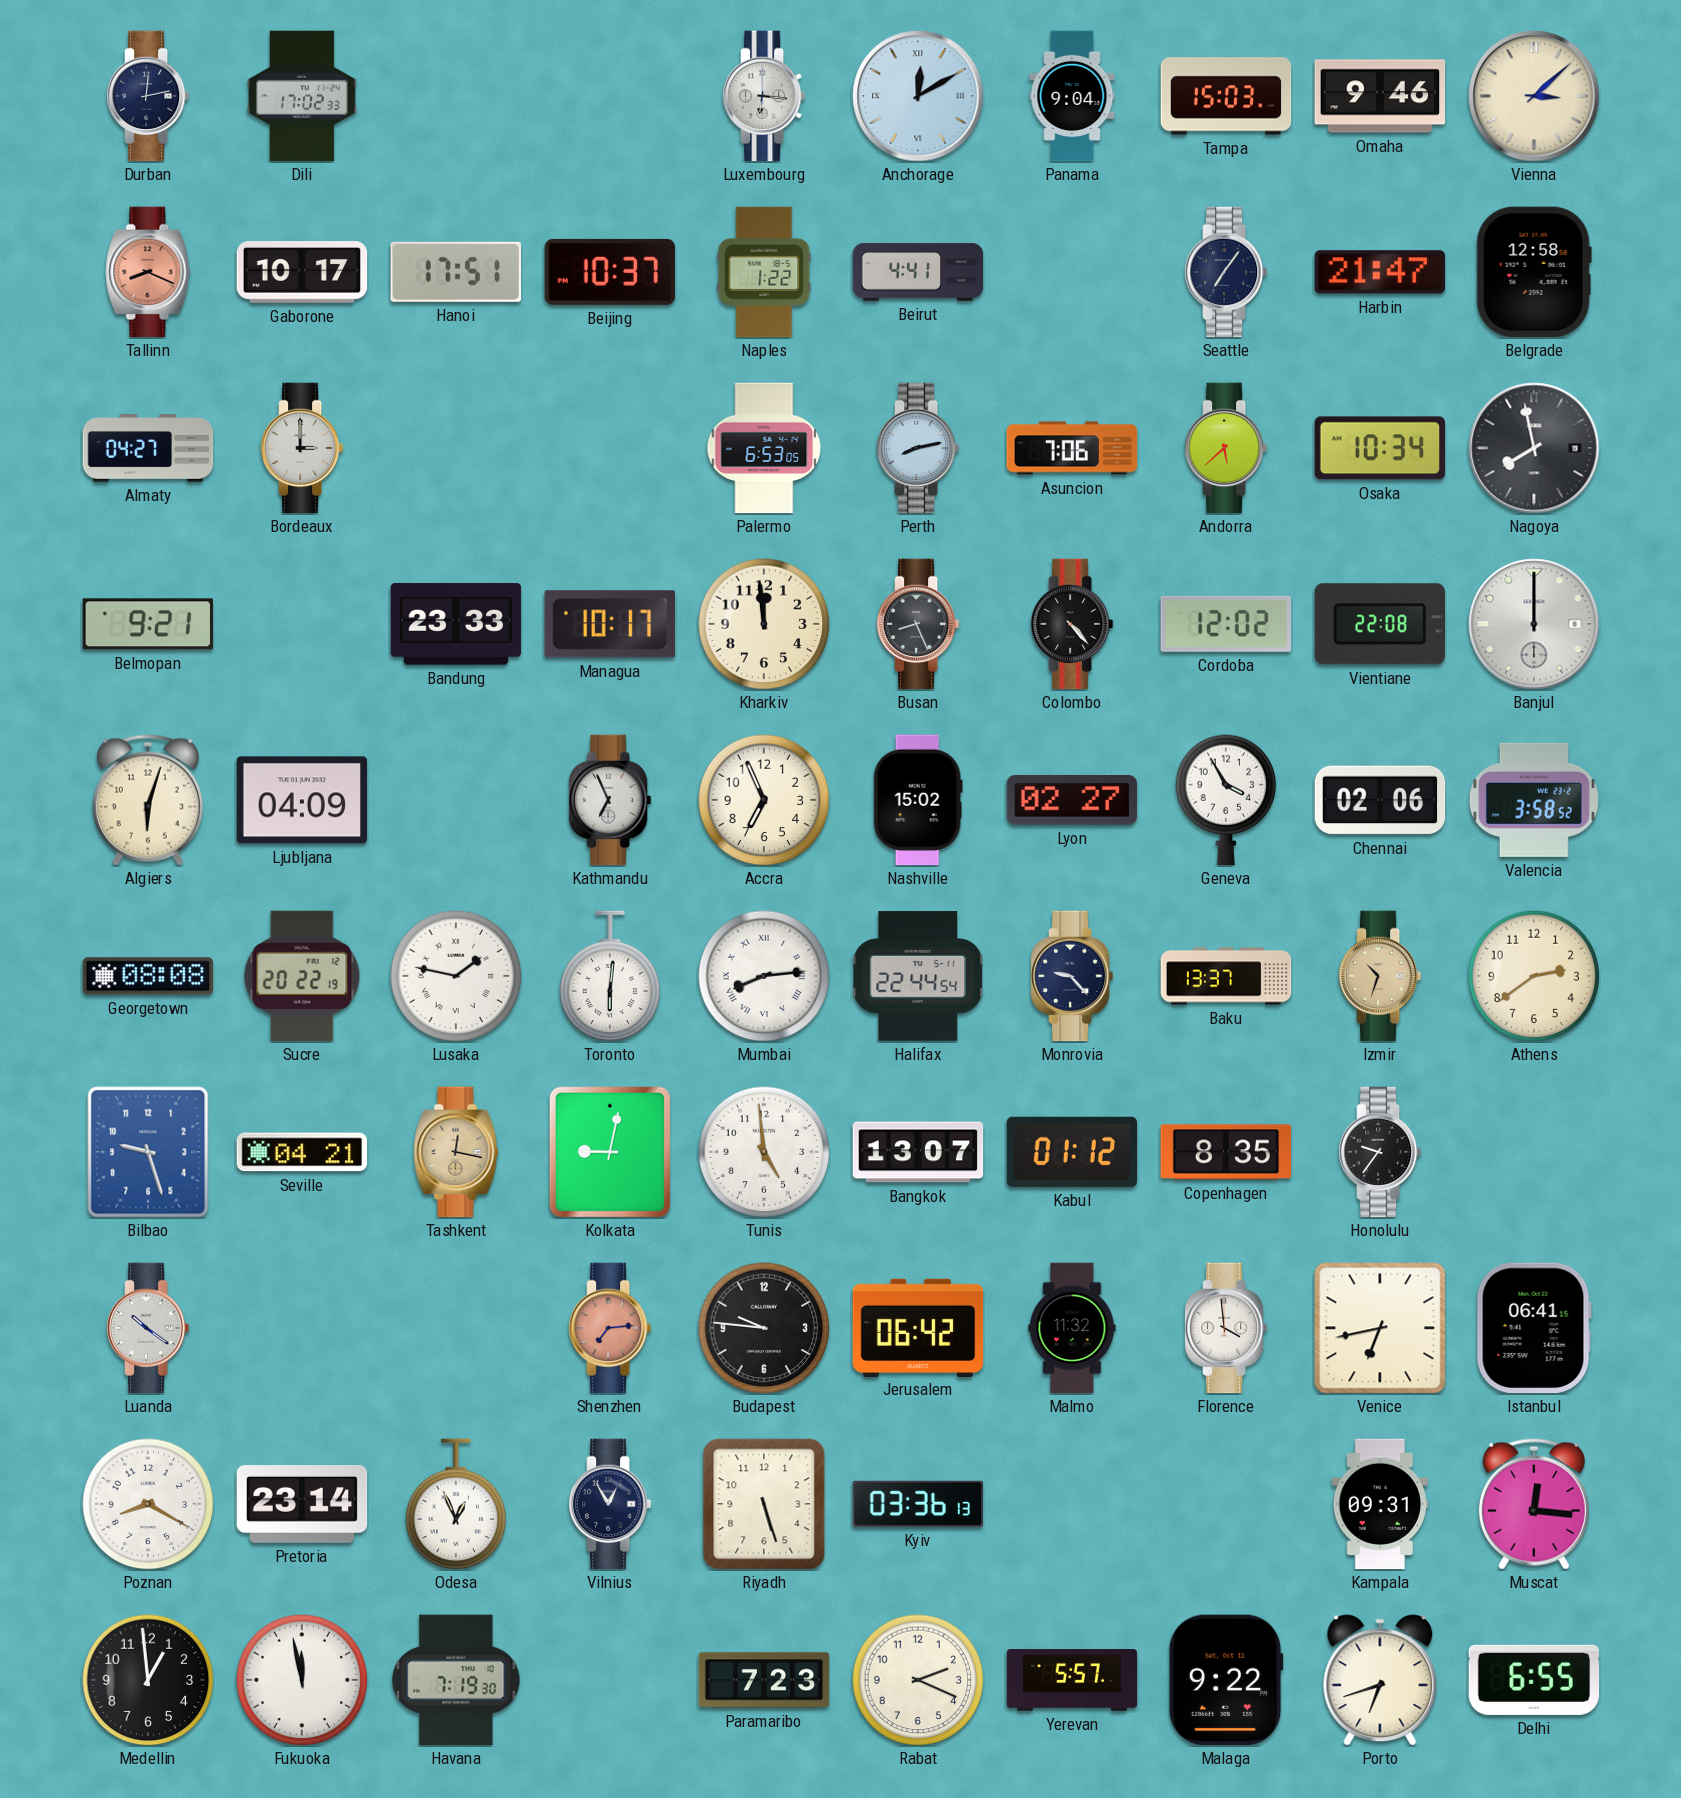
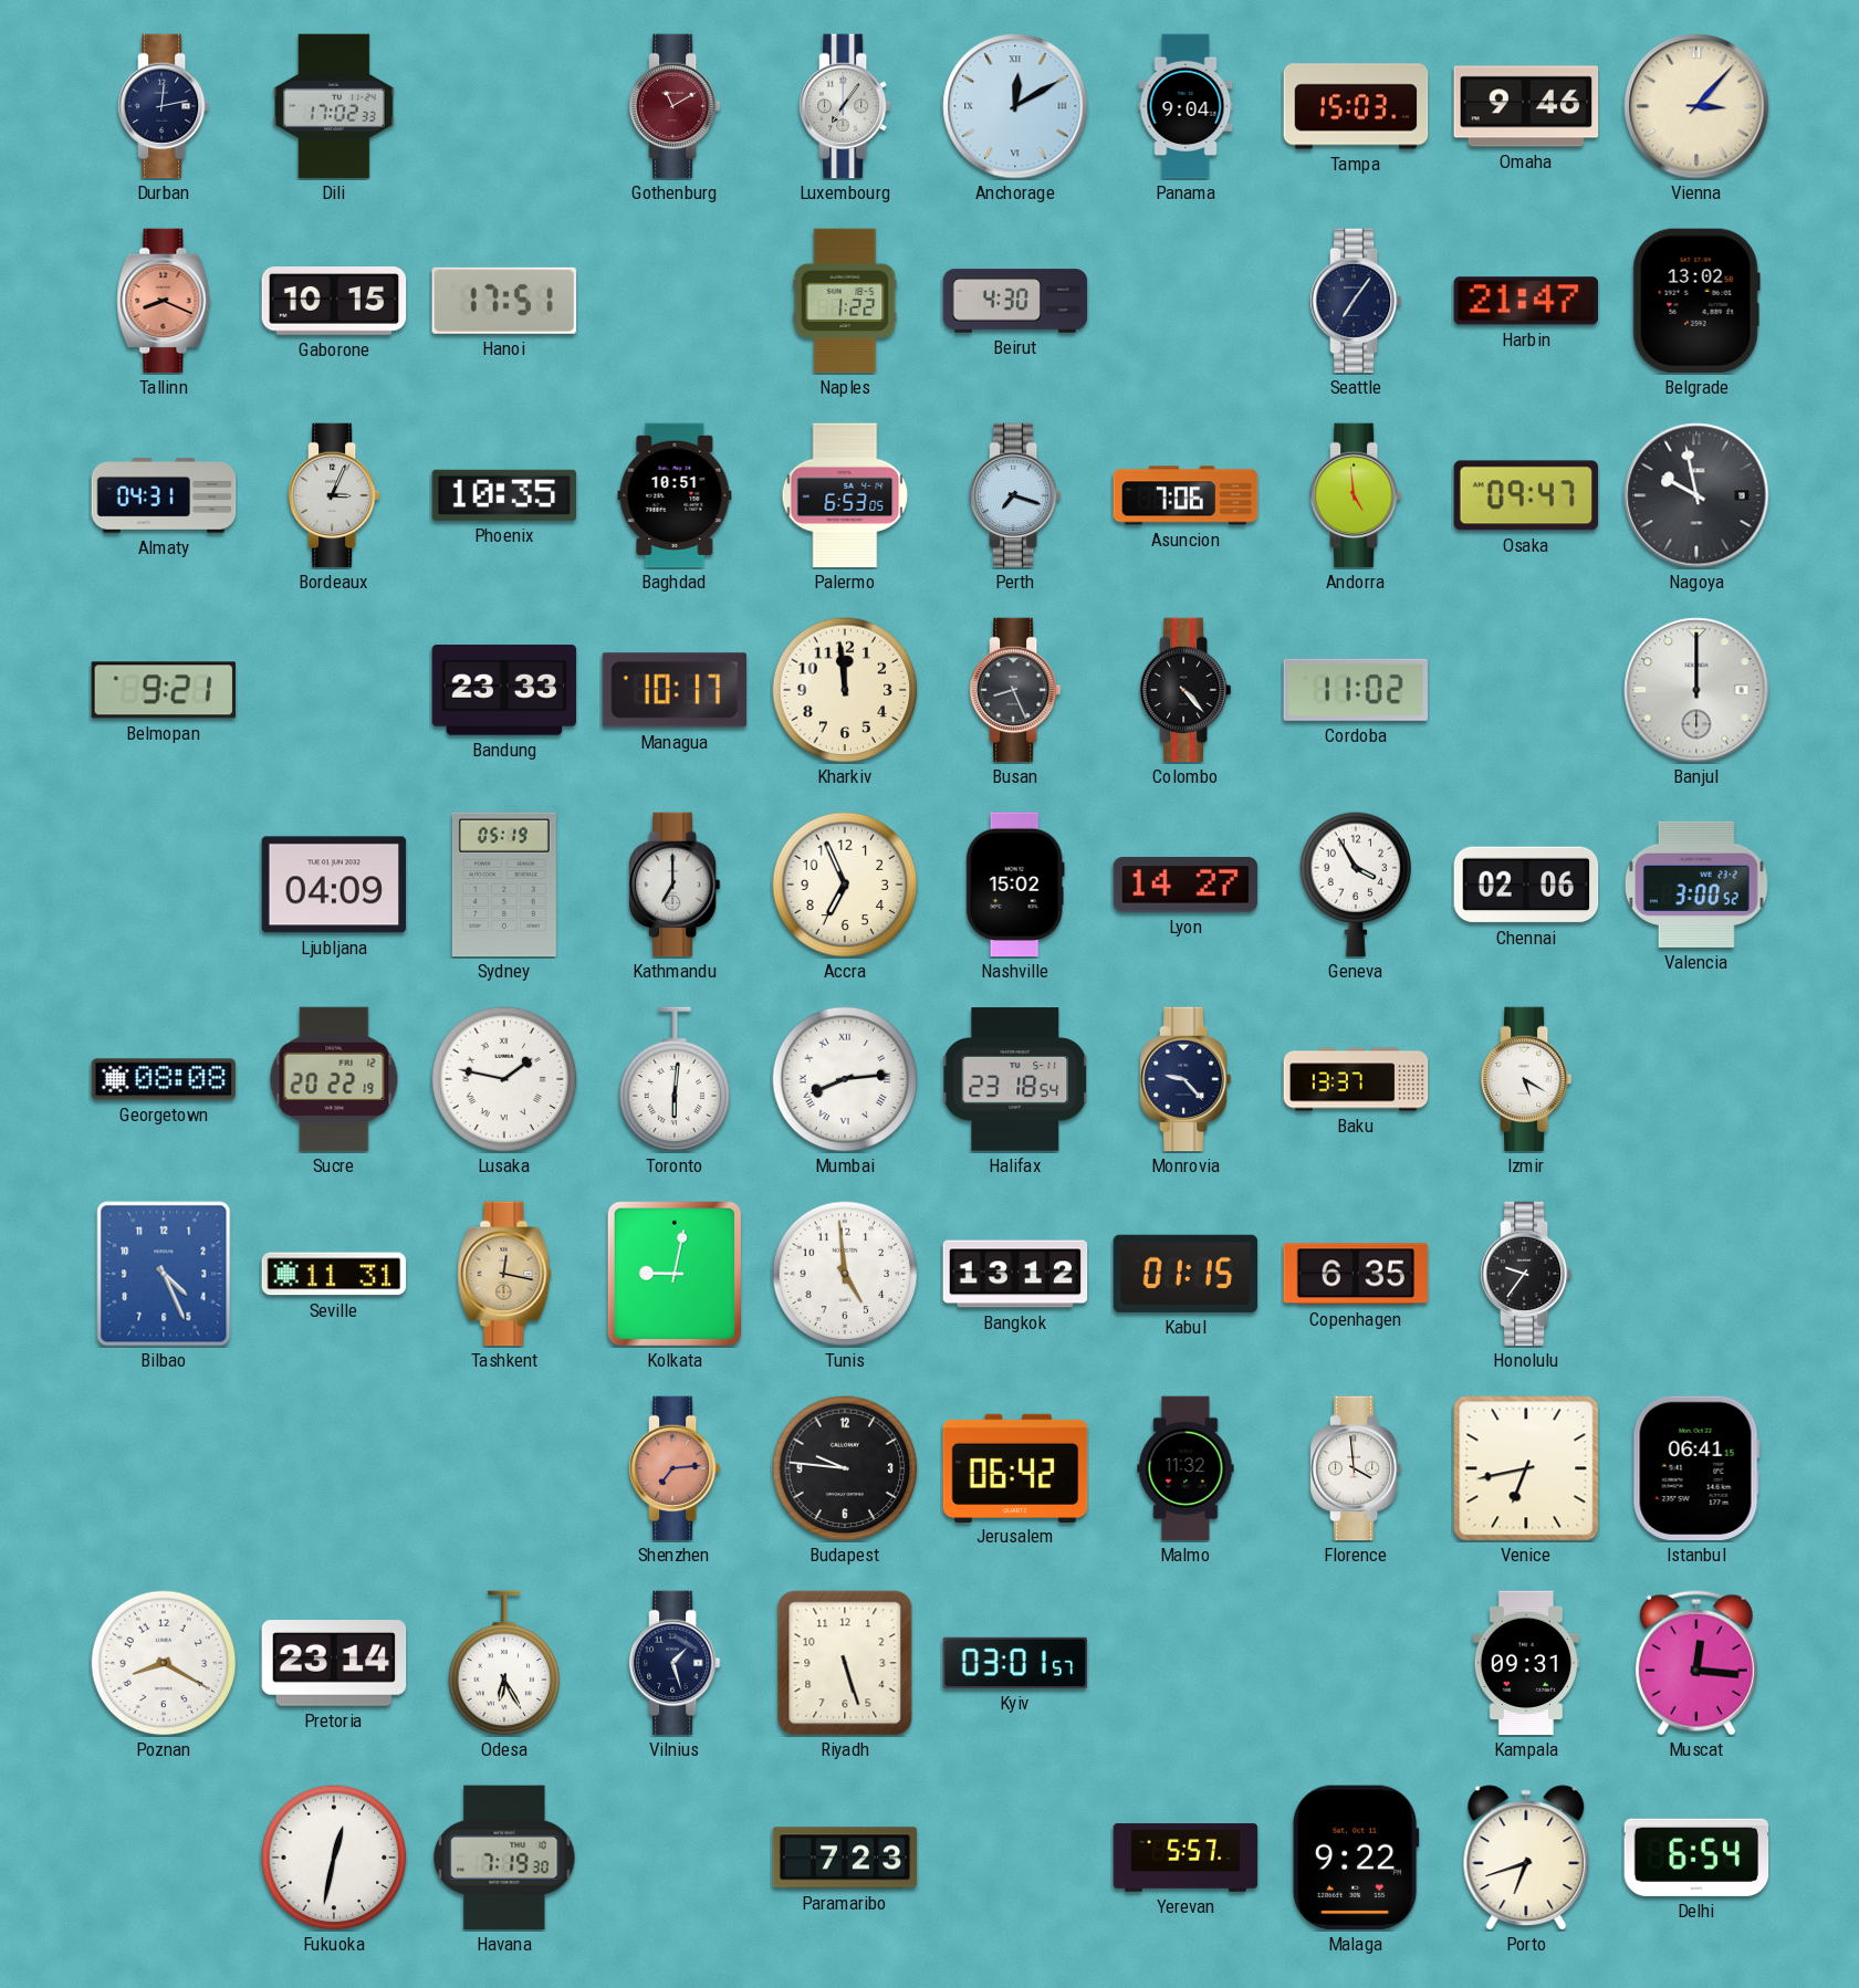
Gothenburg: none -> 11:10
Luxembourg: 6:16 -> 7:06
Vienna: 3:08 -> 3:07
Gaborone: 10:17 -> 10:15
Beijing: 10:37 -> none
Beirut: 4:41 -> 4:30
Belgrade: 12:58 -> 13:02
Almaty: 04:27 -> 04:31
Bordeaux: 3:00 -> 3:04
Phoenix: none -> 10:35
Baghdad: none -> 10:51
Perth: 8:13 -> 7:18
Andorra: 5:38 -> 4:59
Osaka: 10:34 -> 09:47
Nagoya: 7:58 -> 9:58
Cordoba: 12:02 -> 11:02
Vientiane: 22:08 -> none
Algiers: 6:03 -> none
Sydney: none -> 05:19
Kathmandu: 6:56 -> 7:00
Lyon: 02:27 -> 14:27
Valencia: 3:58 -> 3:00
Halifax: 22:44 -> 23:18
Izmir: 10:33 -> 5:20
Izmir dial: champagne -> white
Athens: 2:39 -> none
Bilbao: 9:27 -> 4:26
Seville: 04:21 -> 11:31
Bangkok: 13:07 -> 13:12
Kabul: 01:12 -> 01:15
Copenhagen: 8:35 -> 6:35
Luanda: 10:21 -> none
Odesa: 12:56 -> 6:25
Vilnius: 12:55 -> 1:27
Kyiv: 03:36 -> 03:01
Medellin: 12:59 -> none
Fukuoka: 11:58 -> 12:32
Rabat: 2:19 -> none
Delhi: 6:55 -> 6:54
